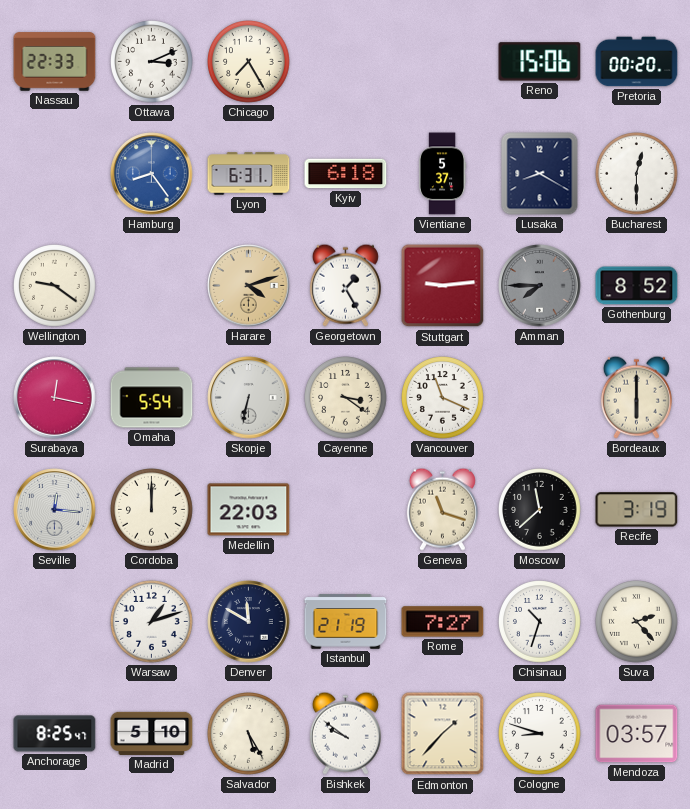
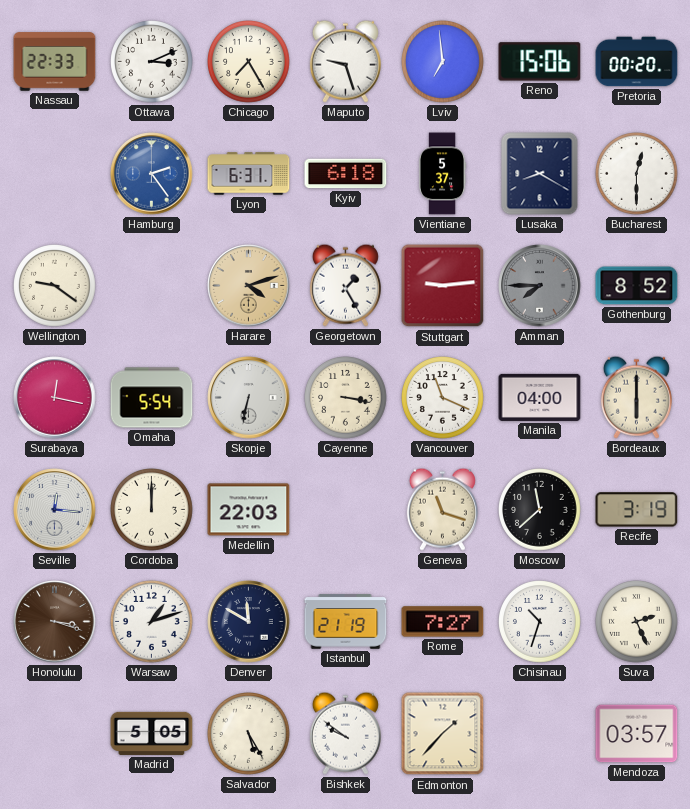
Maputo: none -> 9:27
Lviv: none -> 6:59
Hamburg: 8:24 -> 2:24
Cayenne: 3:21 -> 3:17
Manila: none -> 04:00
Honolulu: none -> 3:18
Suva: 2:23 -> 2:26
Anchorage: 8:25 -> none
Madrid: 5:10 -> 5:05
Cologne: 8:48 -> none
